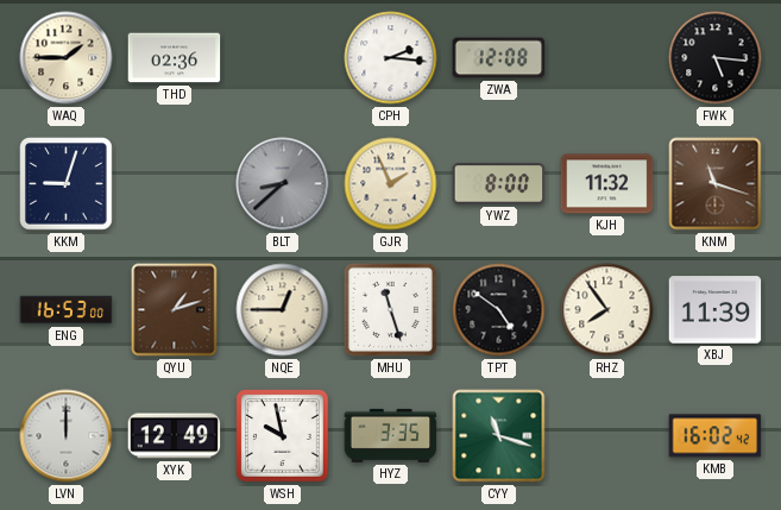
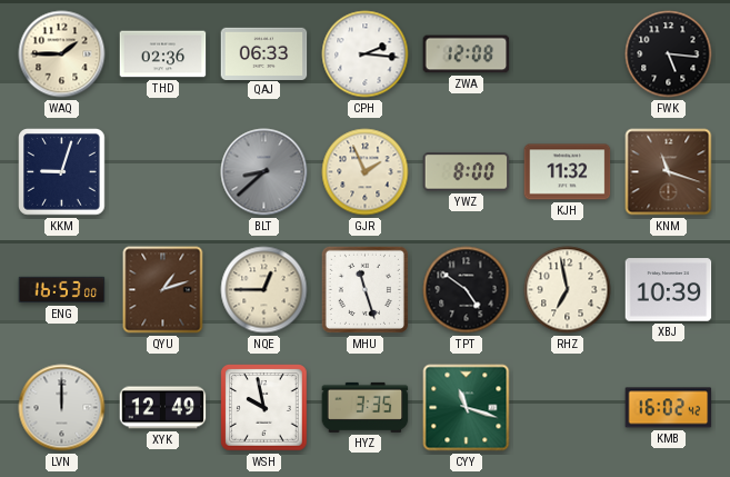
QAJ: none -> 06:33
RHZ: 7:54 -> 6:58
XBJ: 11:39 -> 10:39
